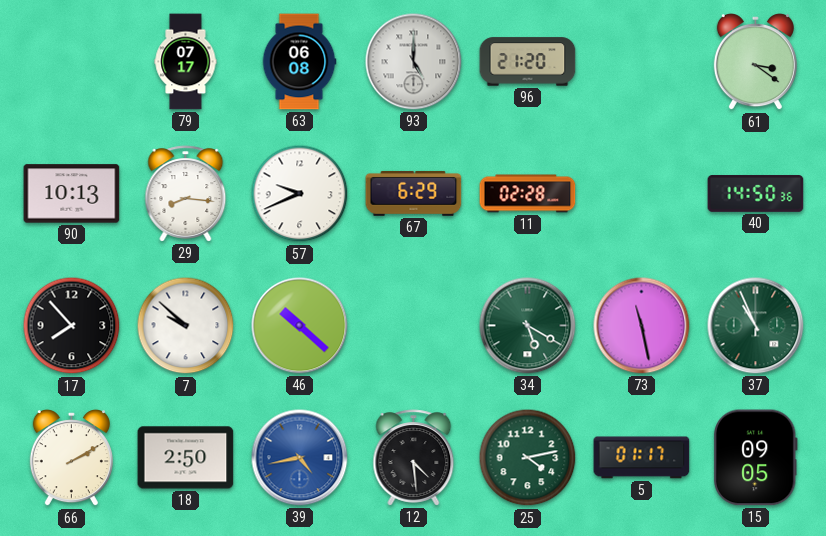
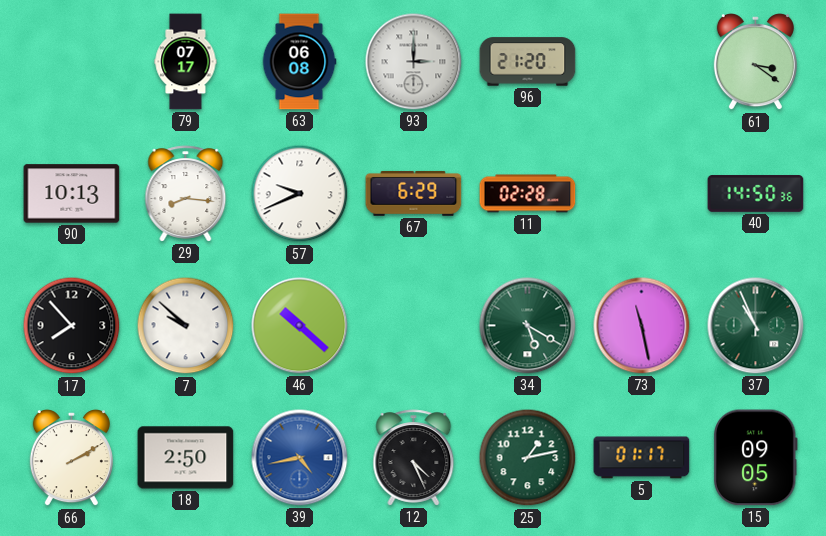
93: 5:00 -> 3:00
12: 4:29 -> 4:26
25: 4:13 -> 1:13
